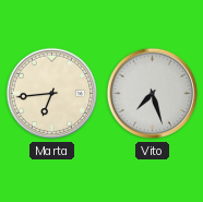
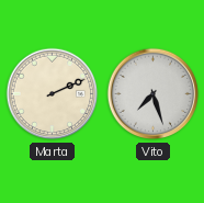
Marta: 6:44 -> 2:11
